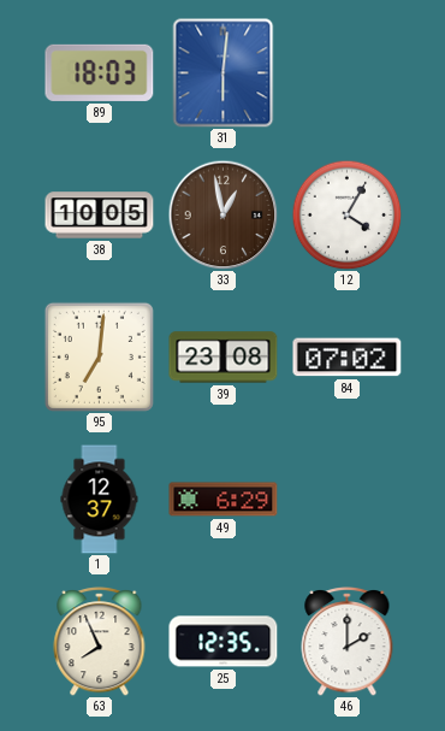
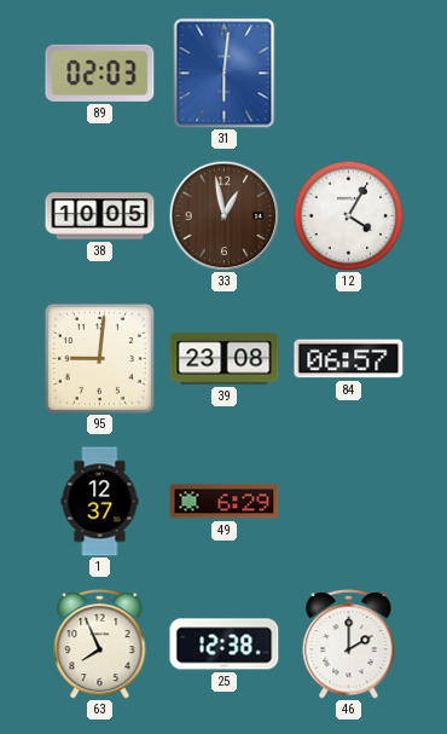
89: 18:03 -> 02:03
95: 7:01 -> 9:01
84: 07:02 -> 06:57
25: 12:35 -> 12:38
